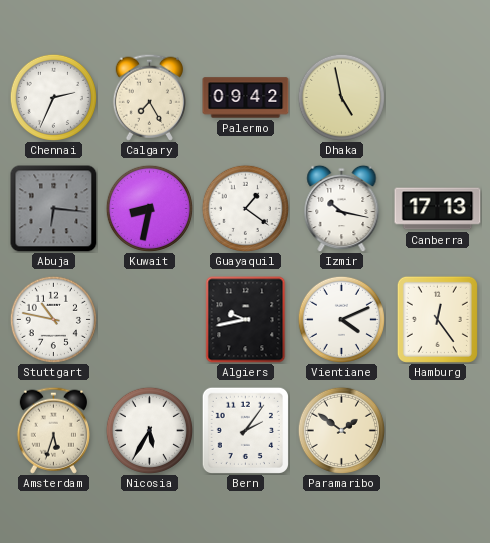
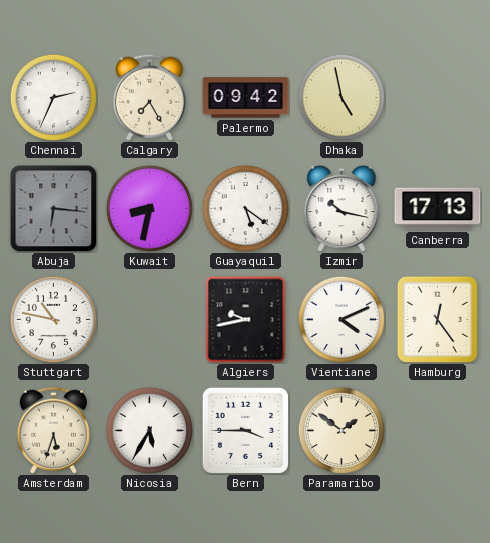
Guayaquil: 1:21 -> 5:21
Bern: 2:06 -> 3:45
